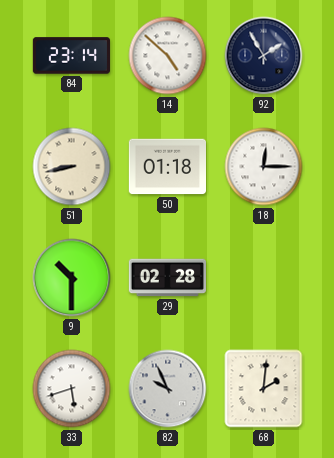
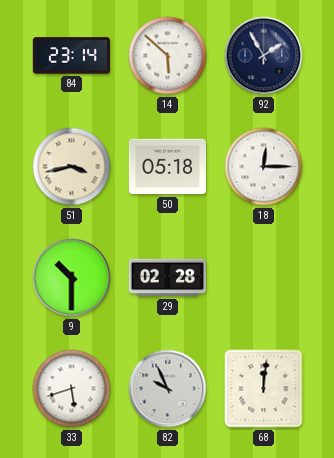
14: 4:52 -> 5:52
51: 8:43 -> 3:43
50: 01:18 -> 05:18
68: 2:01 -> 12:01
